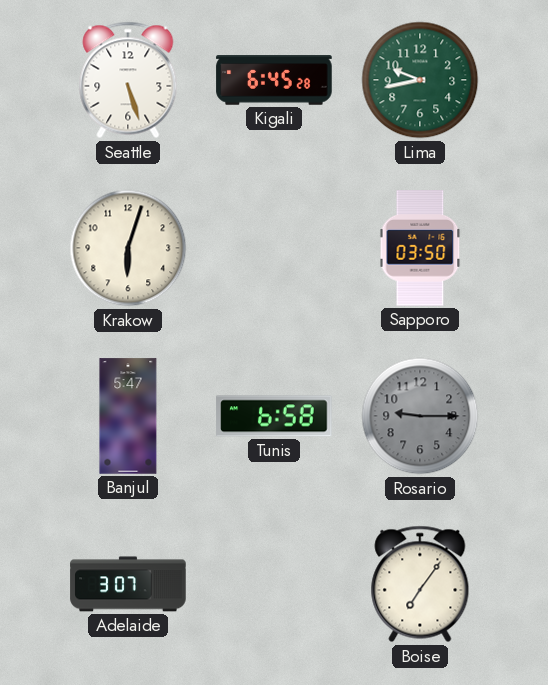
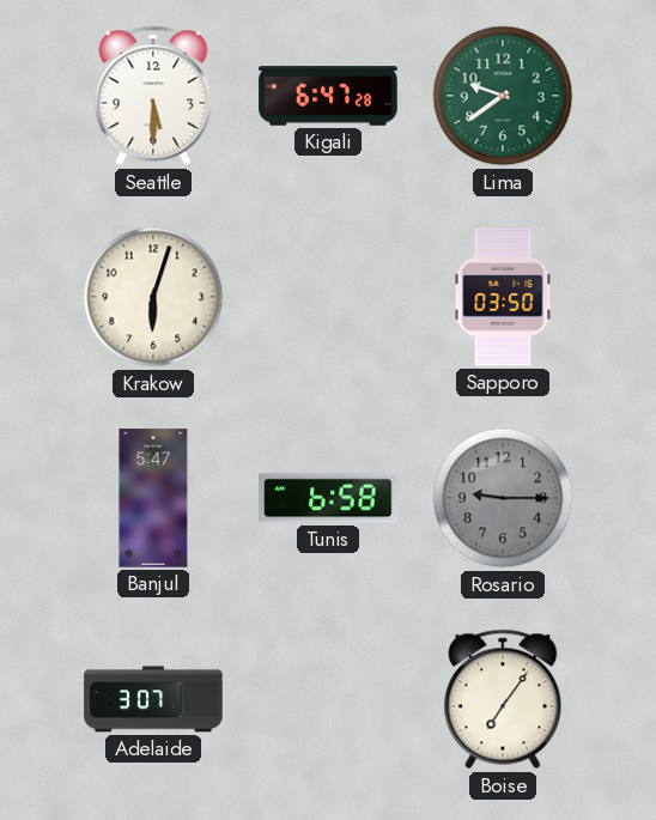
Seattle: 5:27 -> 5:30
Kigali: 6:45 -> 6:47
Lima: 9:43 -> 9:39
